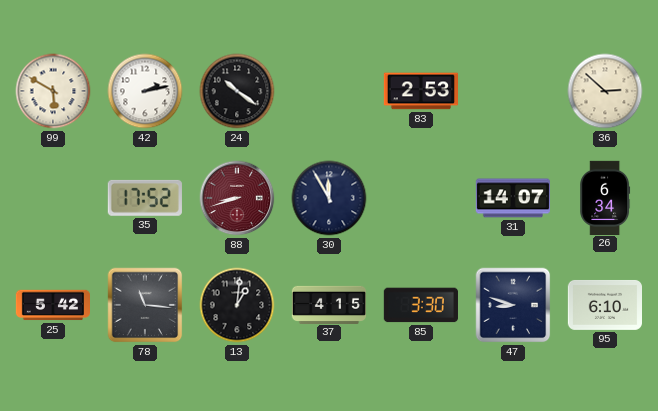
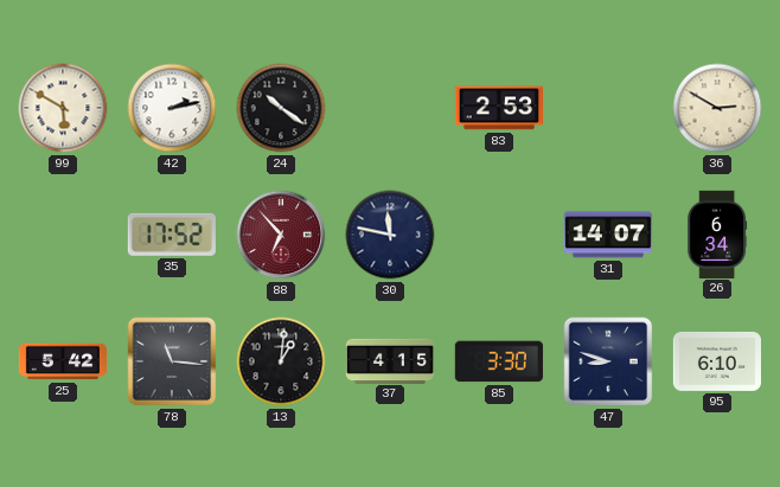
36: 2:52 -> 2:50
88: 8:42 -> 6:53
30: 11:55 -> 11:47
